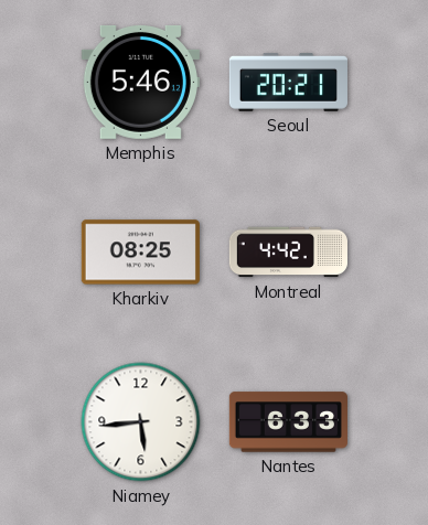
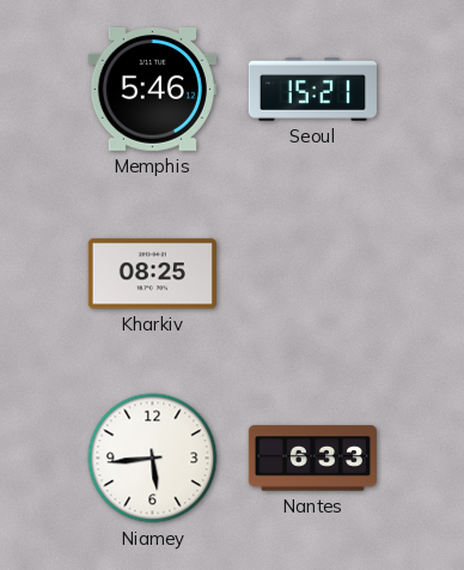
Seoul: 20:21 -> 15:21
Montreal: 4:42 -> none
